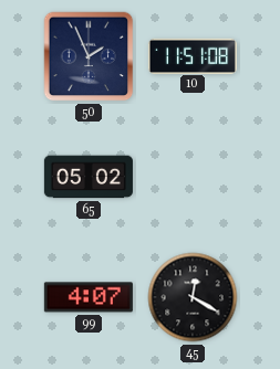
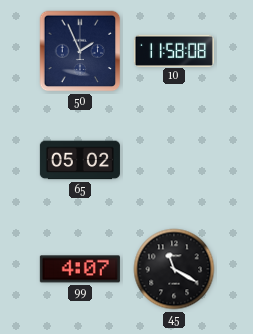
10: 11:51 -> 11:58
45: 12:20 -> 11:20
